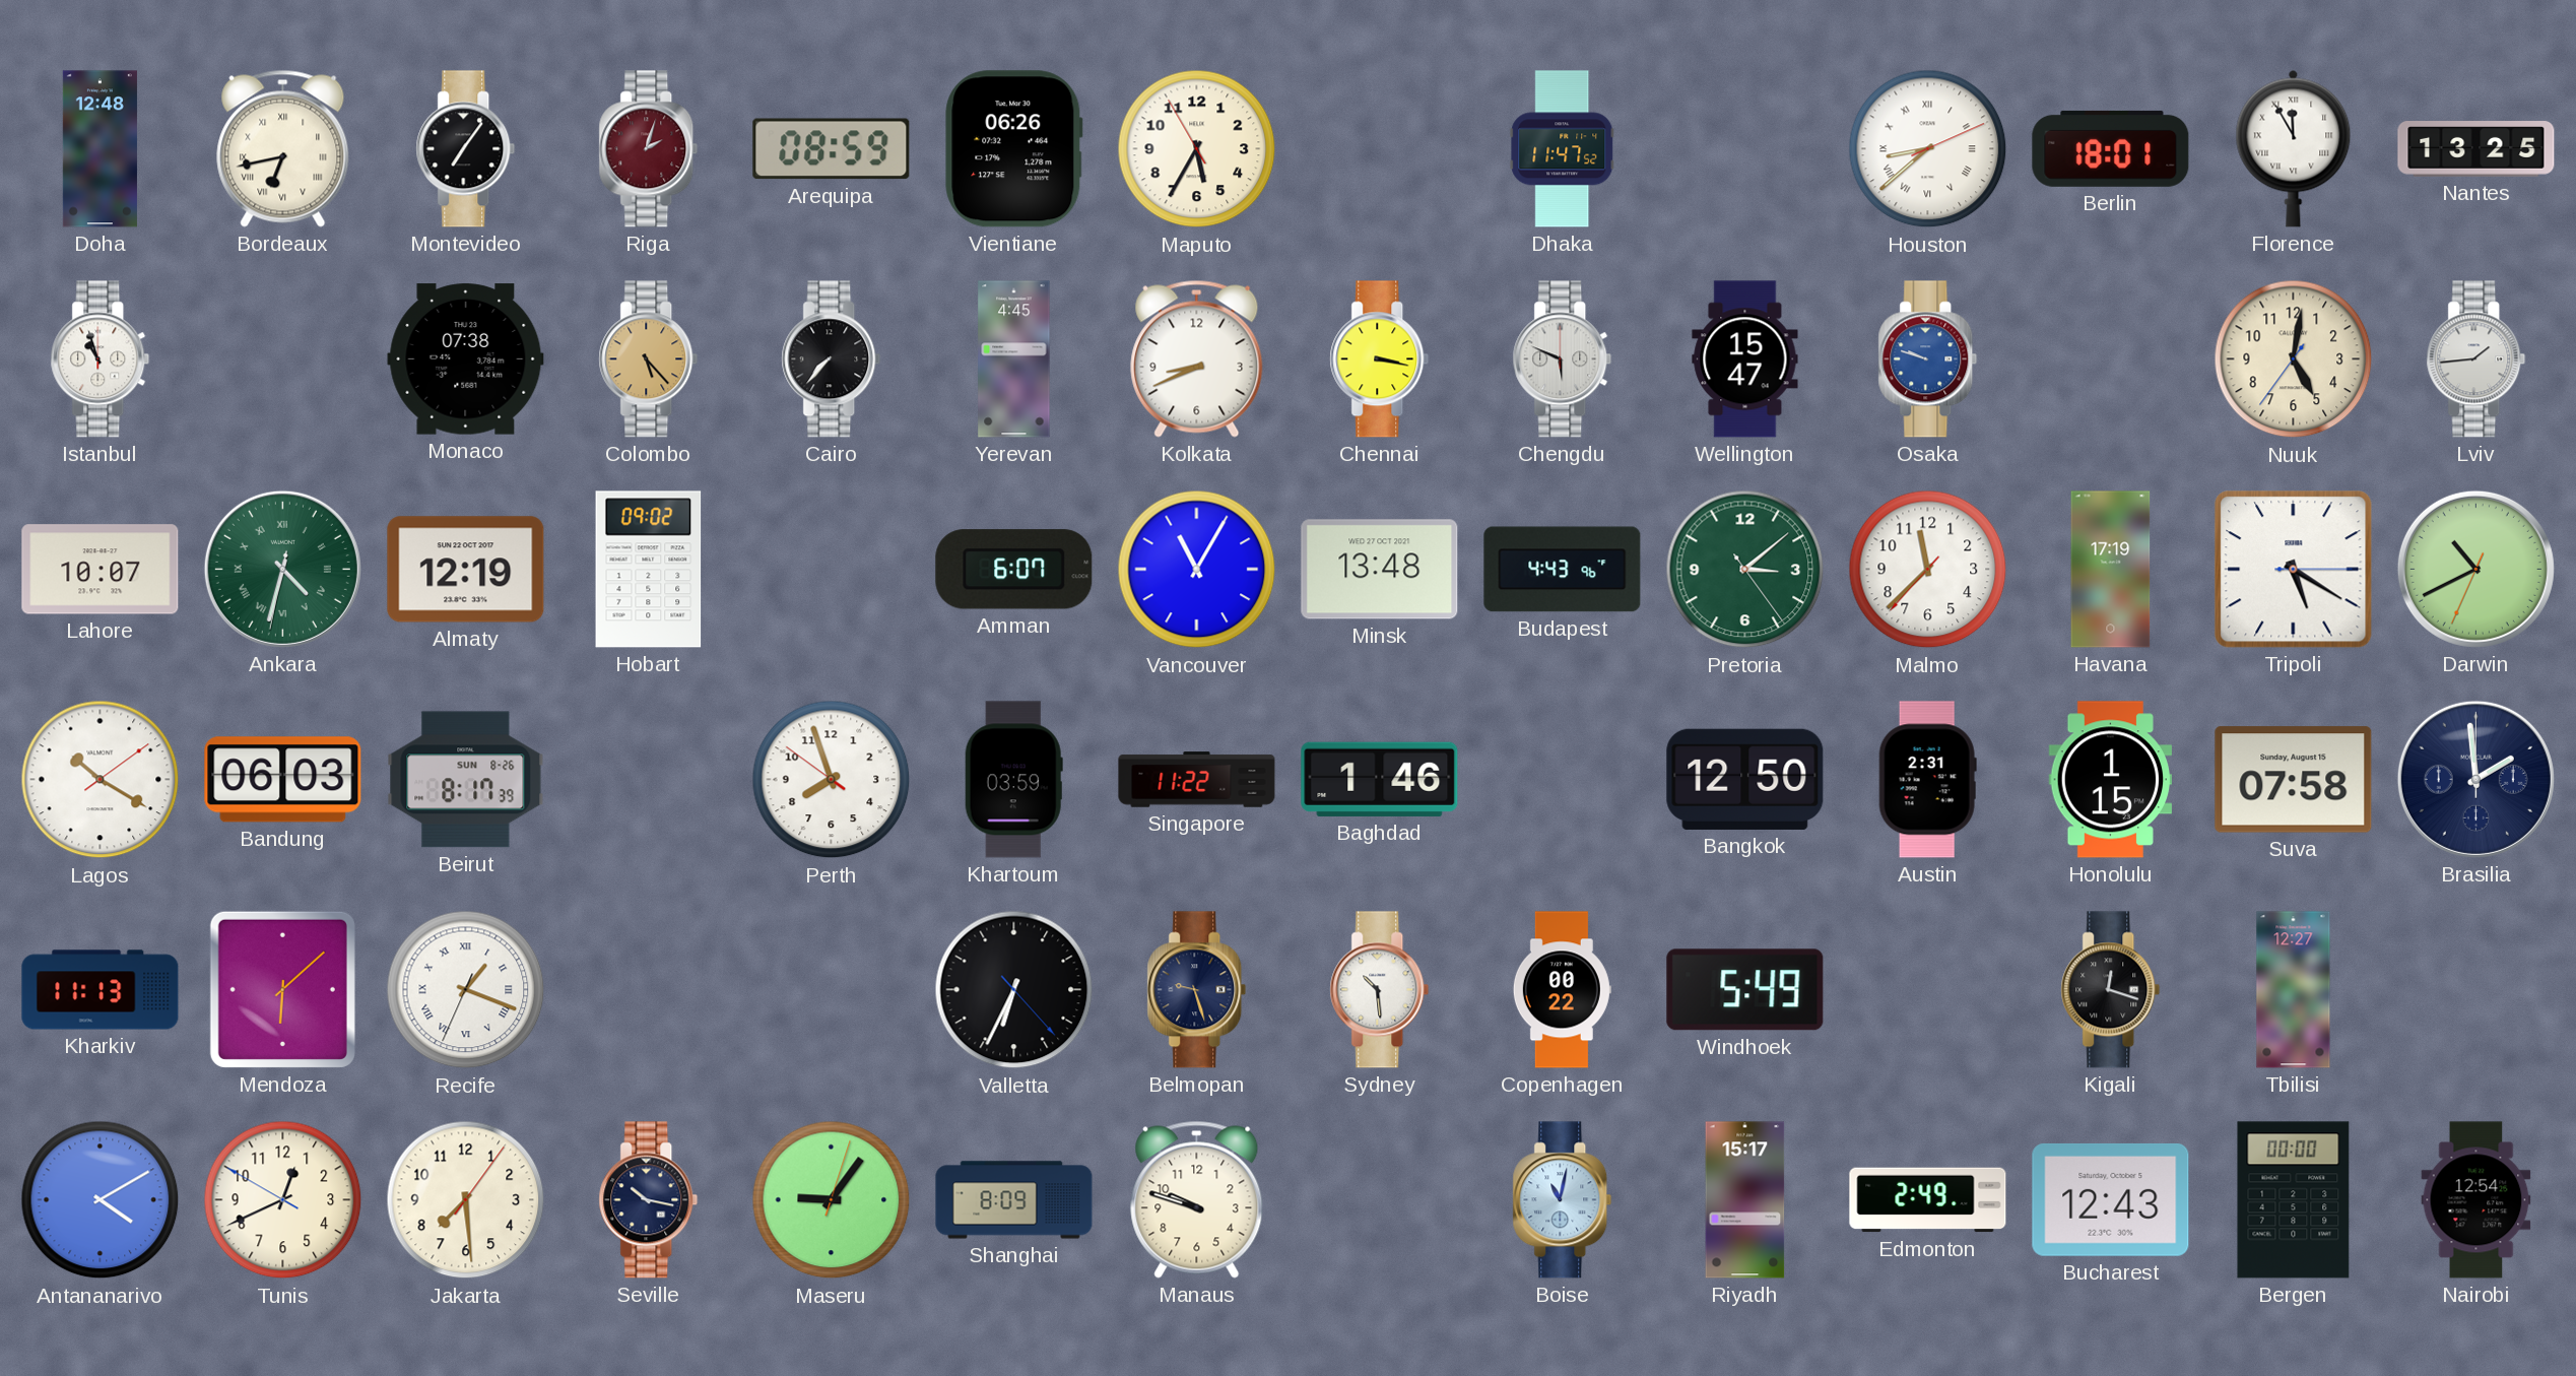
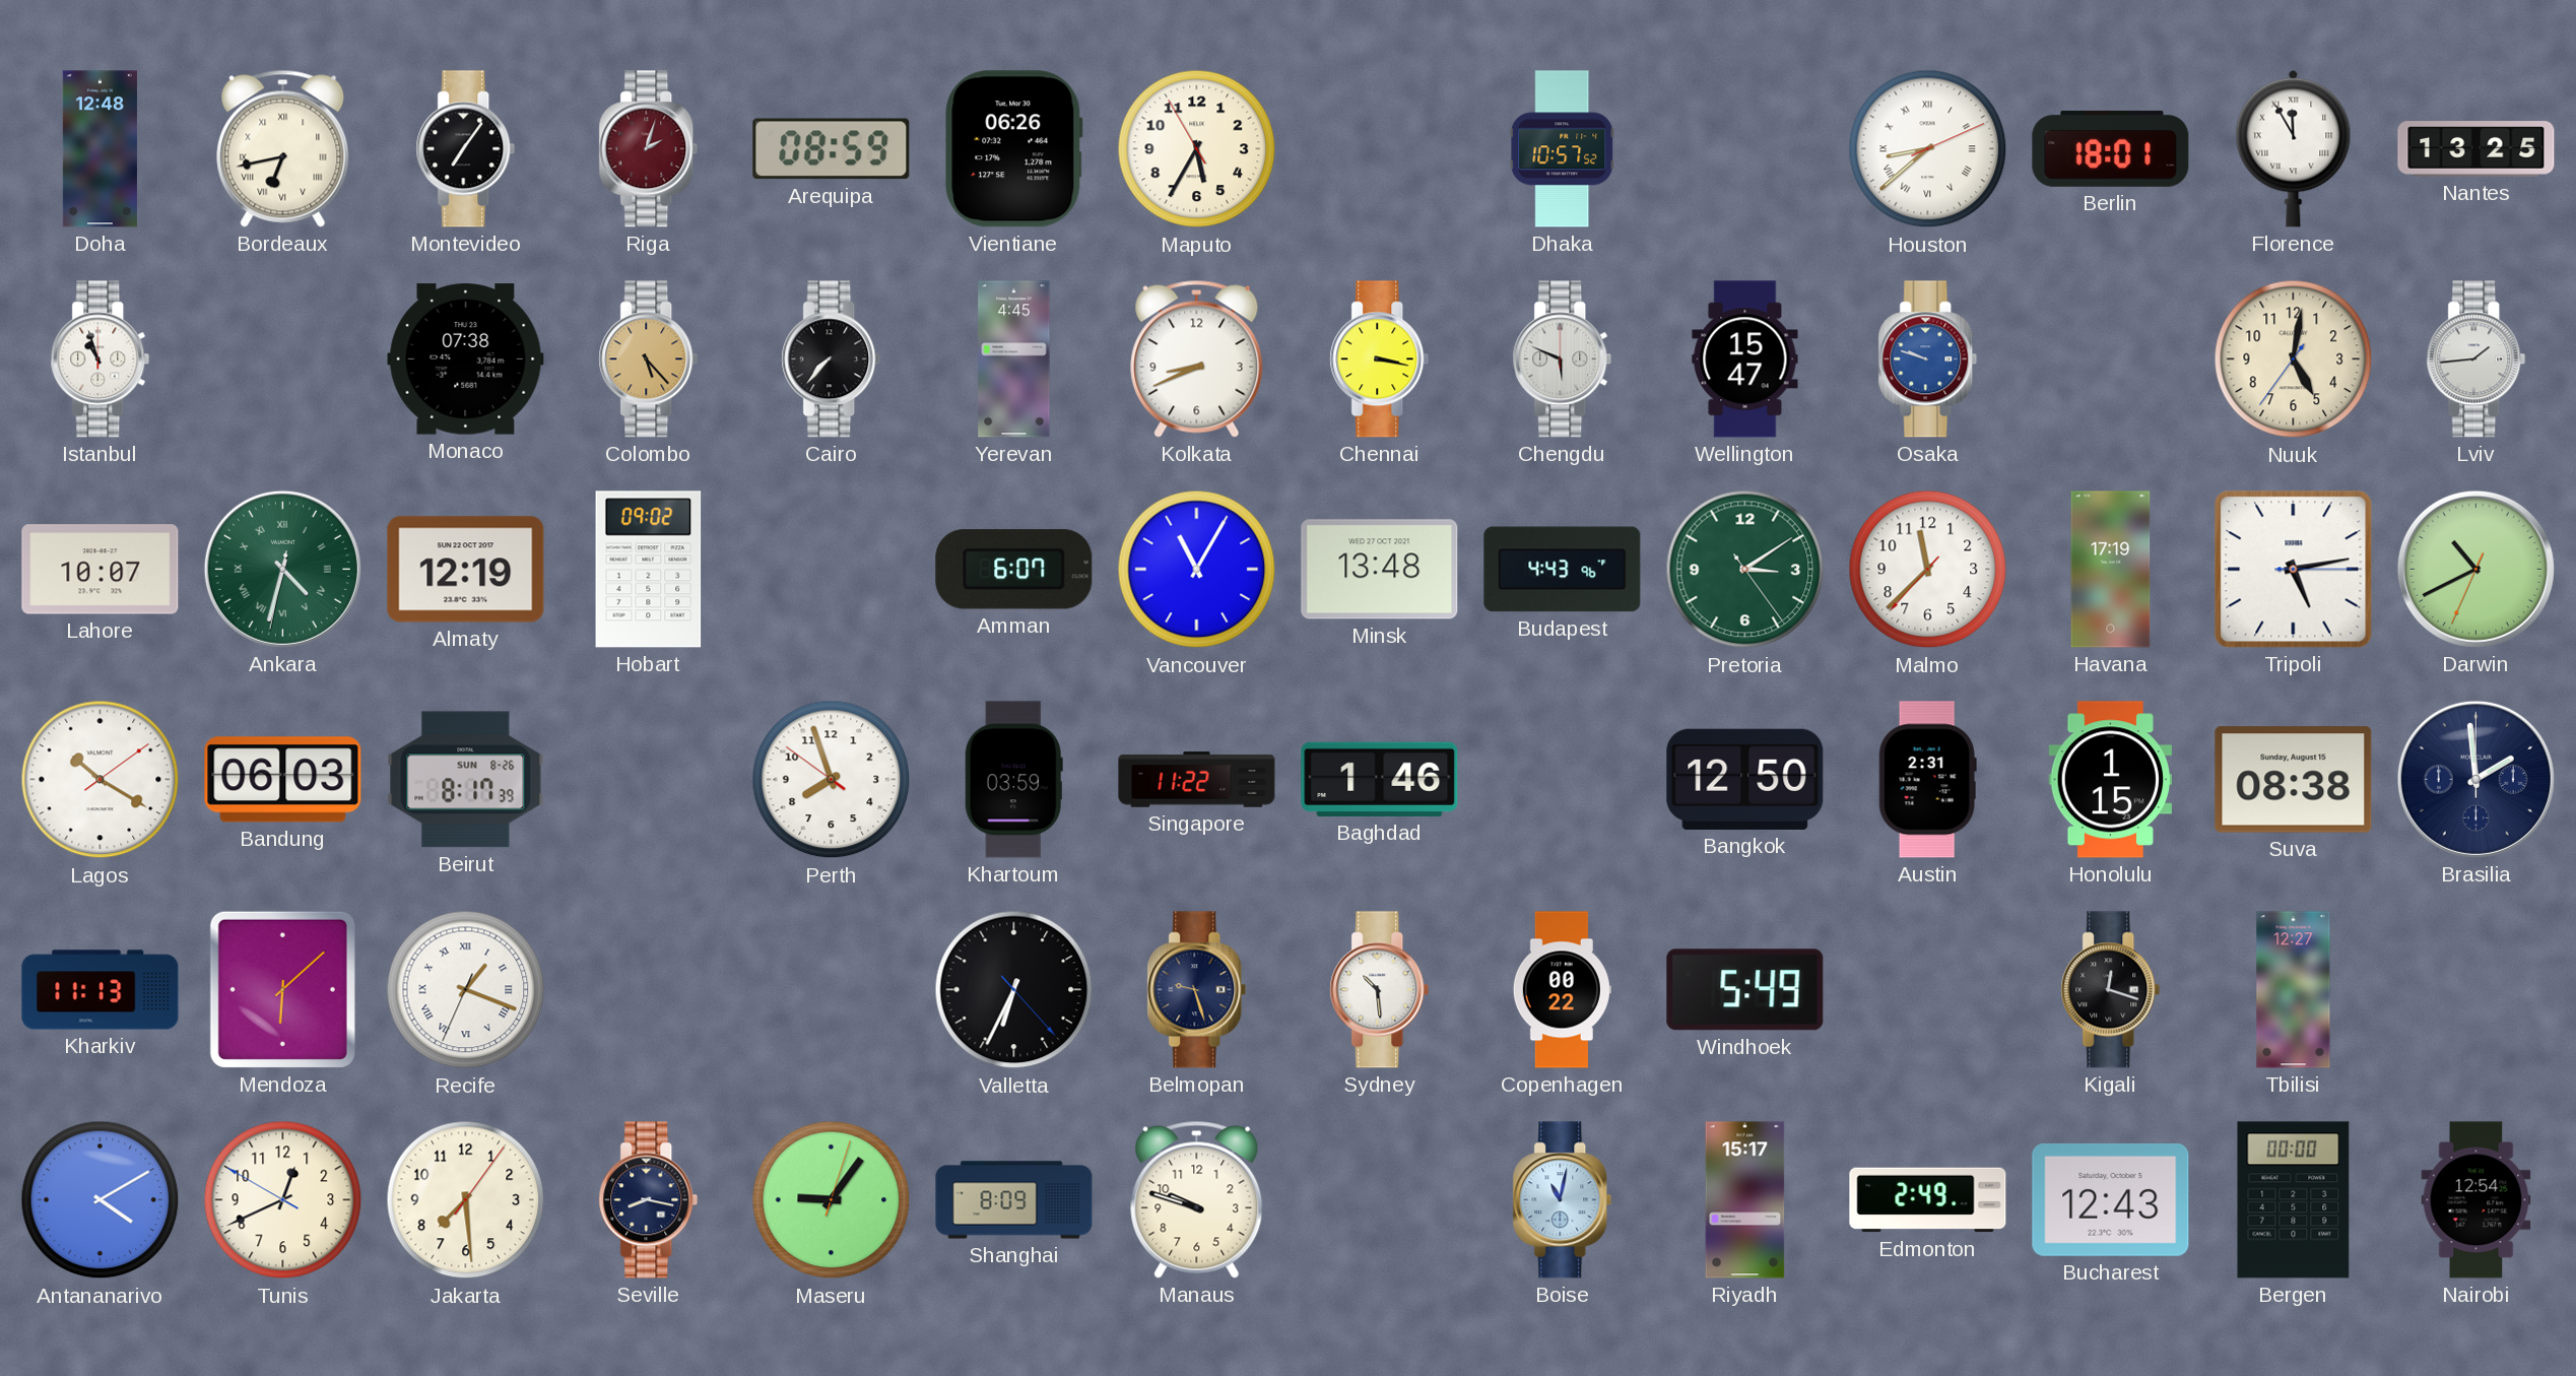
Dhaka: 11:47 -> 10:57
Pretoria: 3:08 -> 3:09
Tripoli: 5:20 -> 5:13
Suva: 07:58 -> 08:38
Seville: 10:17 -> 8:17
